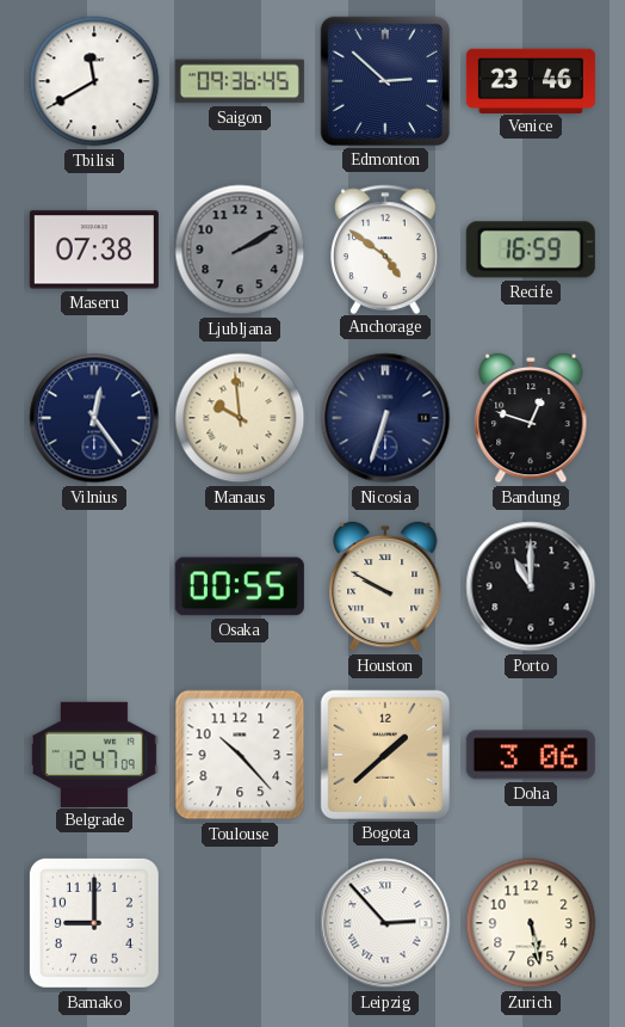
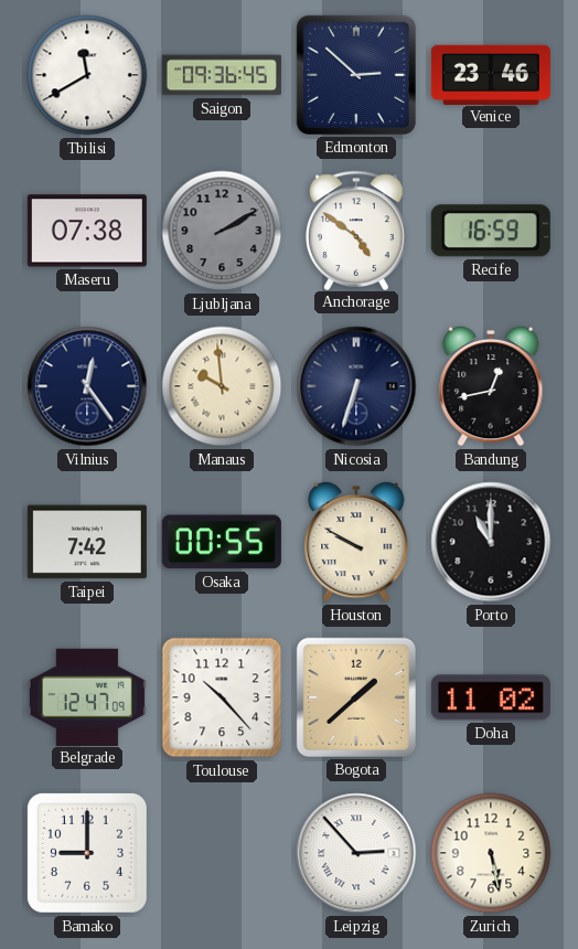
Bandung: 12:48 -> 12:43
Taipei: none -> 7:42
Doha: 3:06 -> 11:02
